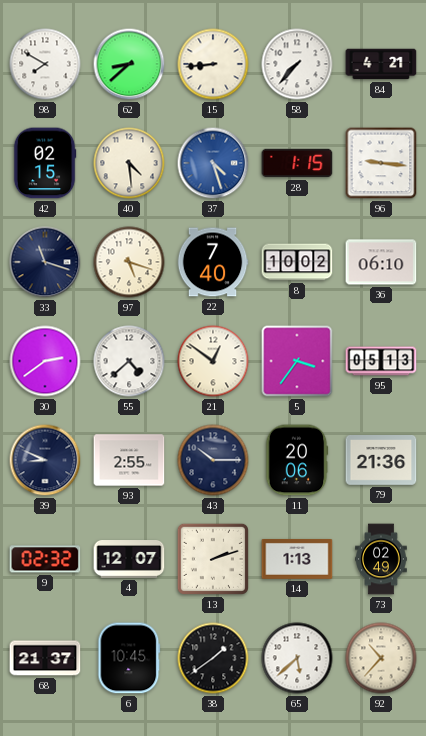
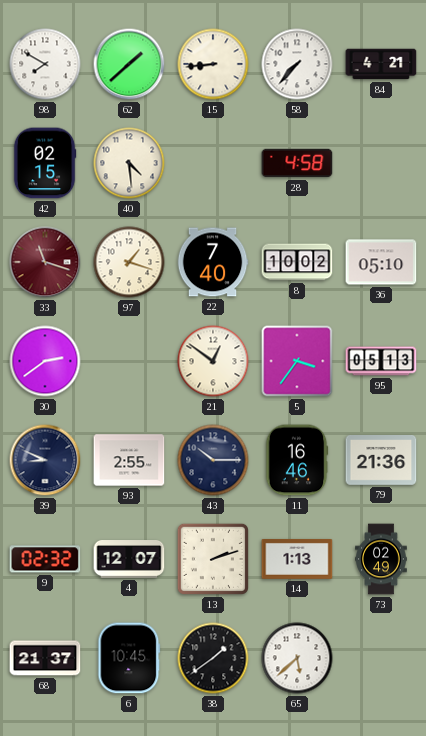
62: 8:38 -> 1:38
37: 4:27 -> none
28: 1:15 -> 4:58
96: 9:16 -> none
33 dial: navy -> burgundy
97: 5:18 -> 1:18
36: 06:10 -> 05:10
55: 4:38 -> none
11: 20:06 -> 16:46
92: 10:37 -> none
